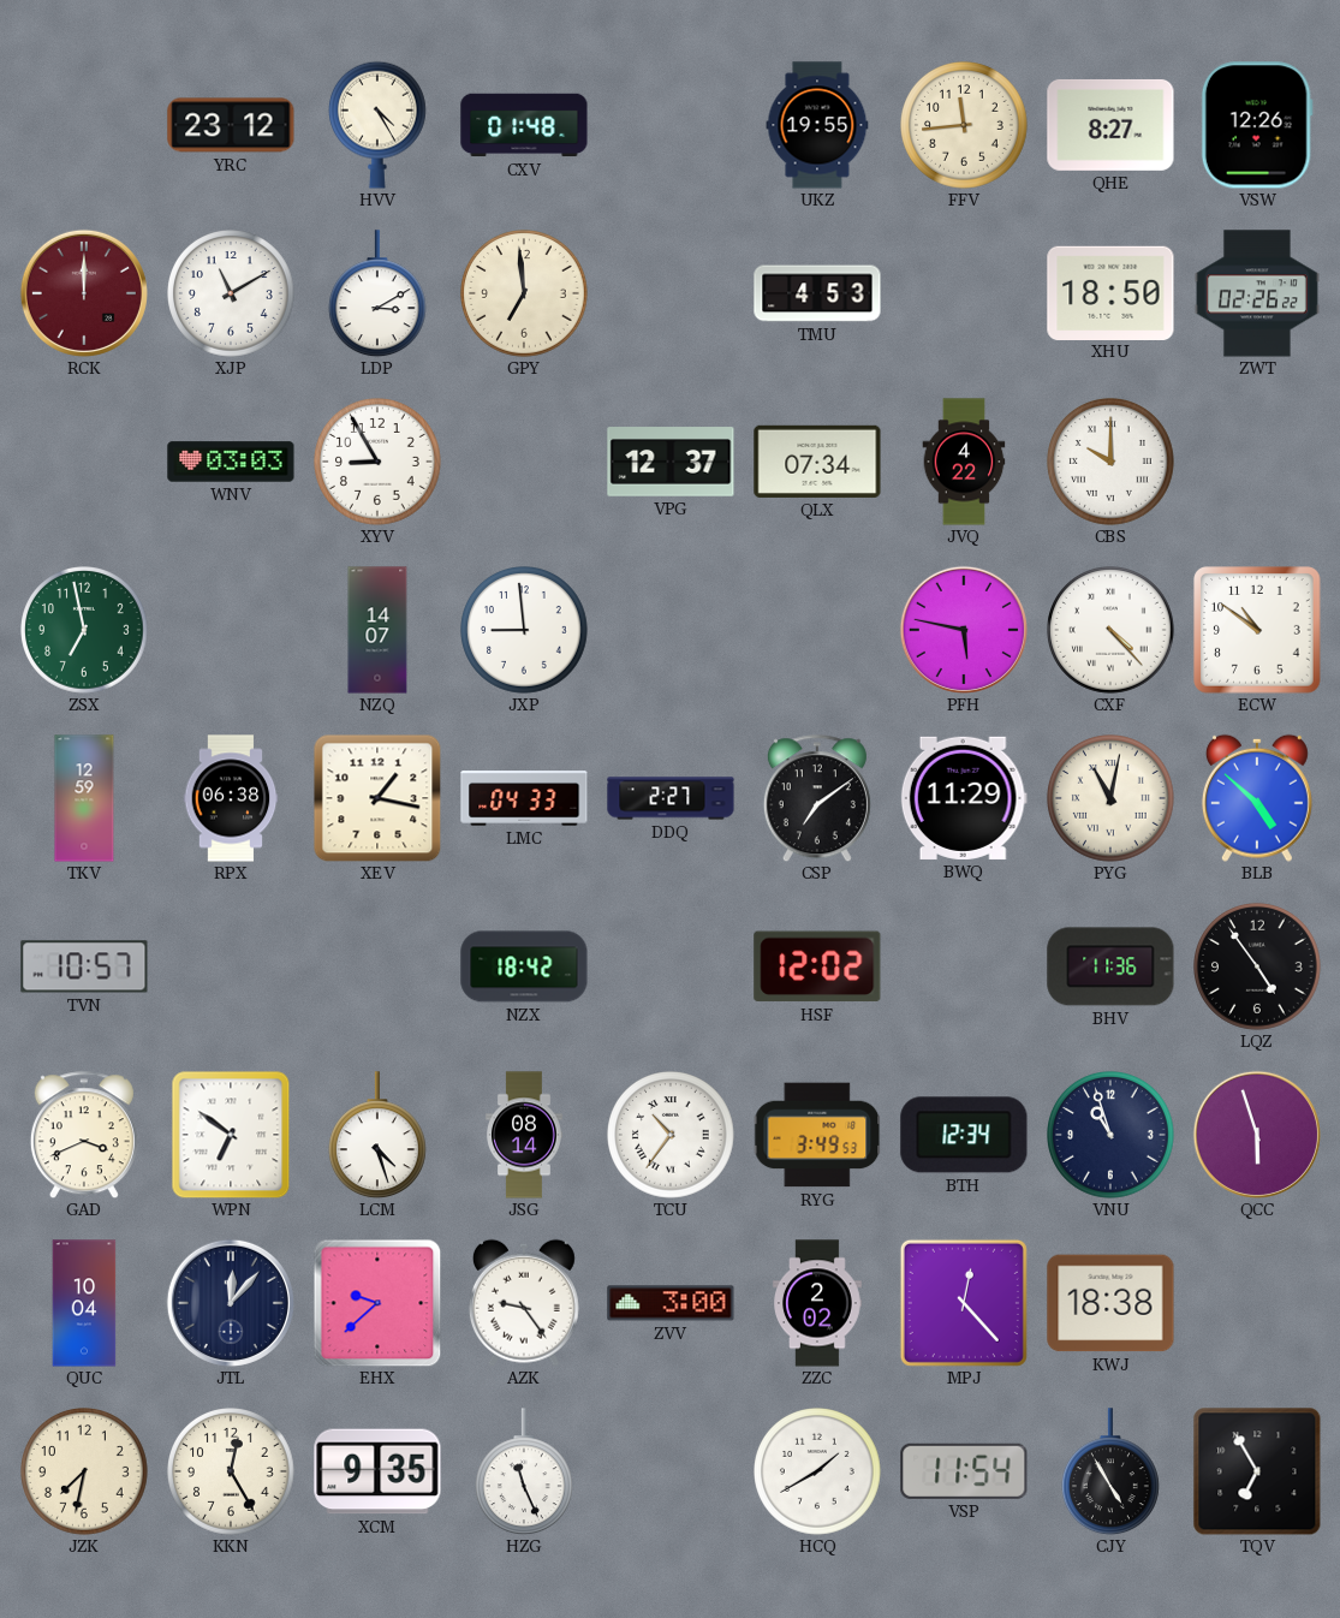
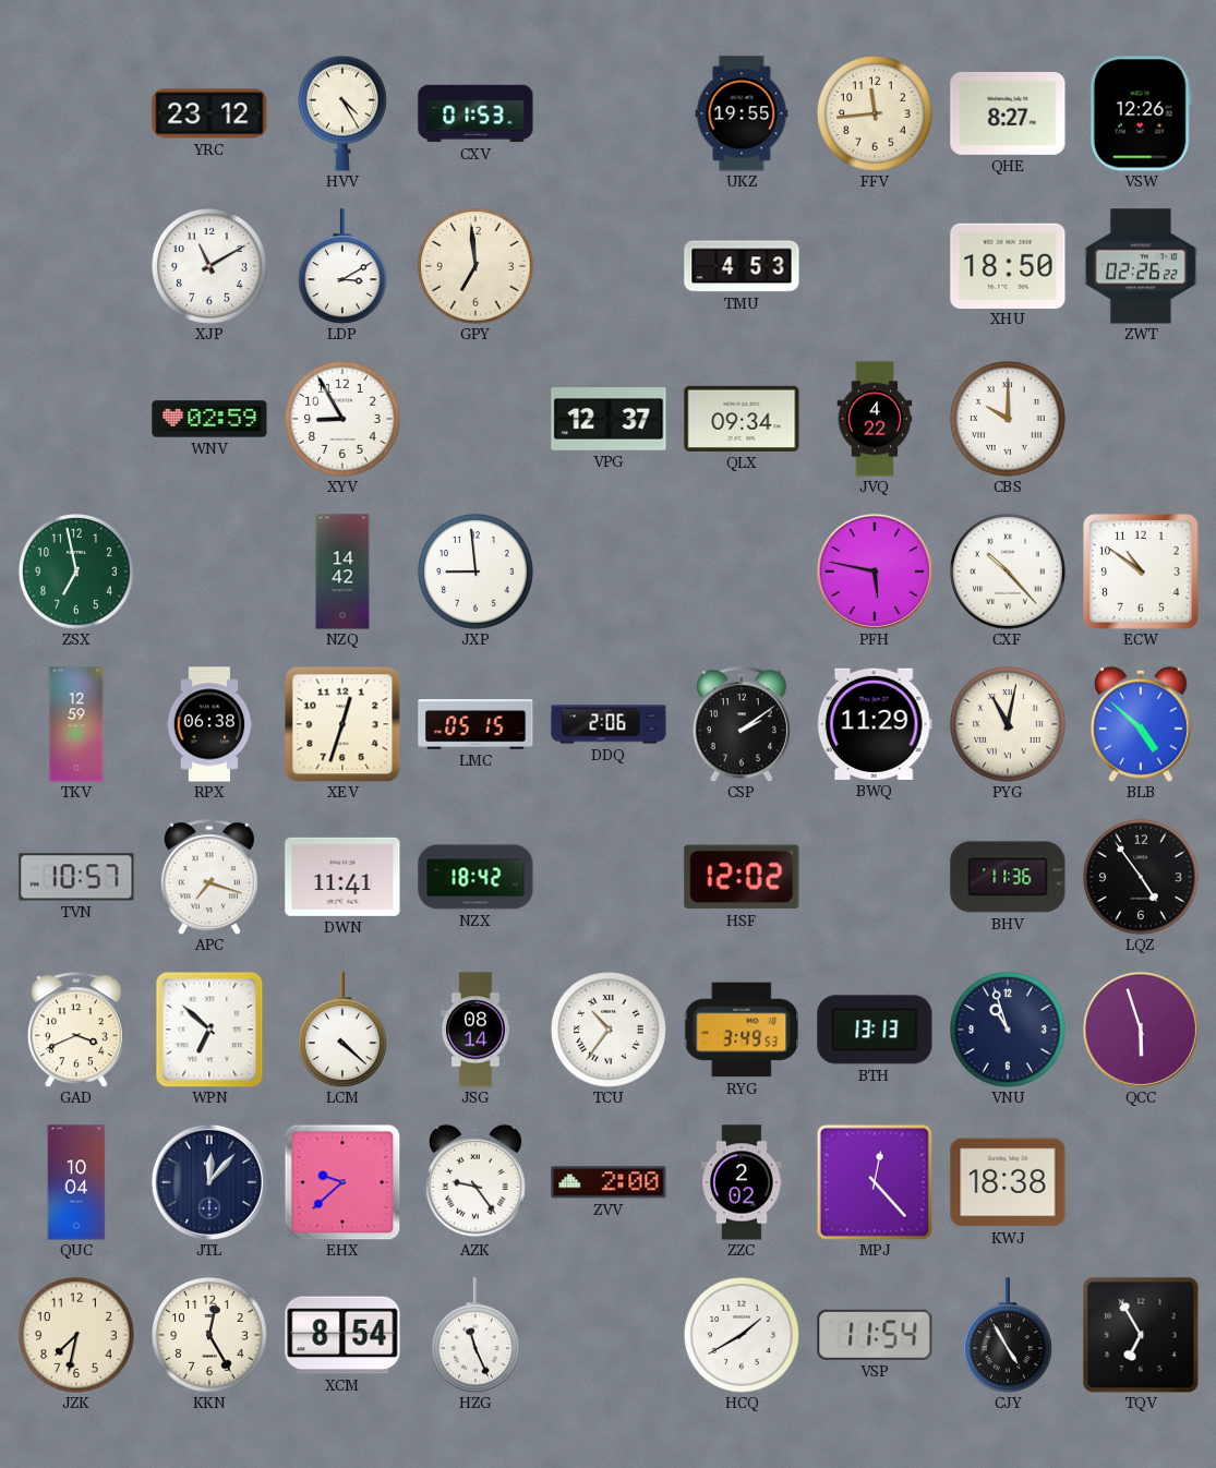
CXV: 01:48 -> 01:53
RCK: 12:00 -> none
WNV: 03:03 -> 02:59
QLX: 07:34 -> 09:34
NZQ: 14:07 -> 14:42
CXF: 4:23 -> 10:23
XEV: 1:17 -> 12:33
LMC: 04:33 -> 05:15
DDQ: 2:27 -> 2:06
CSP: 7:09 -> 2:09
APC: none -> 7:18
DWN: none -> 11:41
WPN: 6:51 -> 6:52
LCM: 4:27 -> 4:22
BTH: 12:34 -> 13:13
ZVV: 3:00 -> 2:00
XCM: 9:35 -> 8:54
